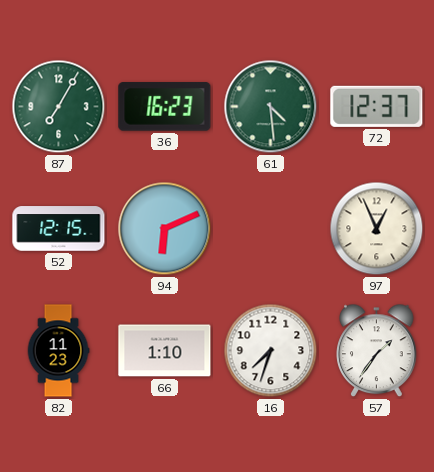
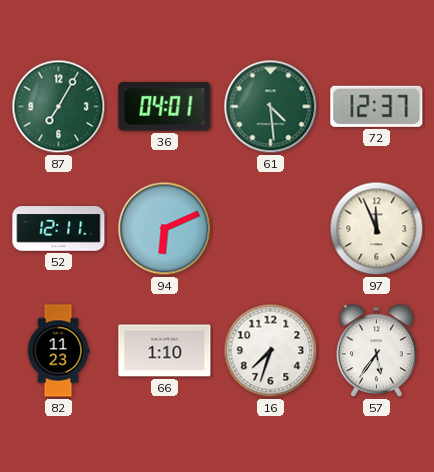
36: 16:23 -> 04:01
52: 12:15 -> 12:11
97: 12:56 -> 11:56
57: 1:36 -> 5:36
